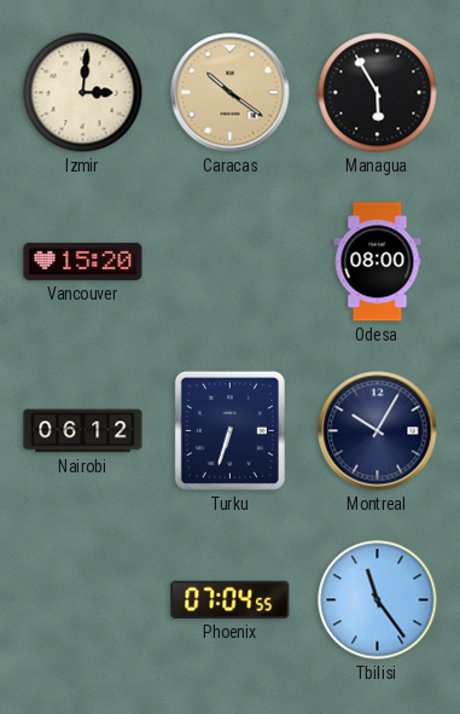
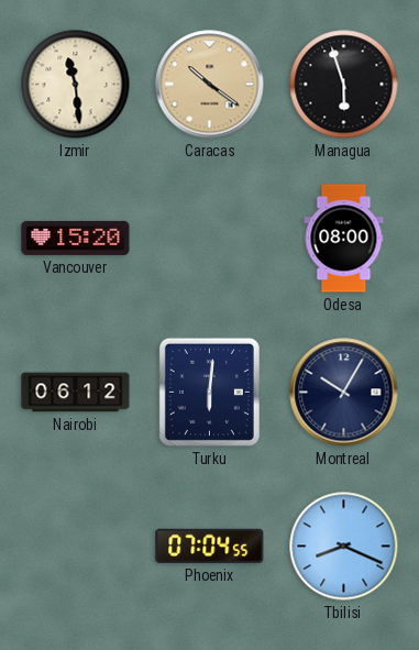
Izmir: 3:01 -> 11:29
Managua: 5:55 -> 5:57
Turku: 6:33 -> 6:01
Tbilisi: 11:24 -> 8:19
